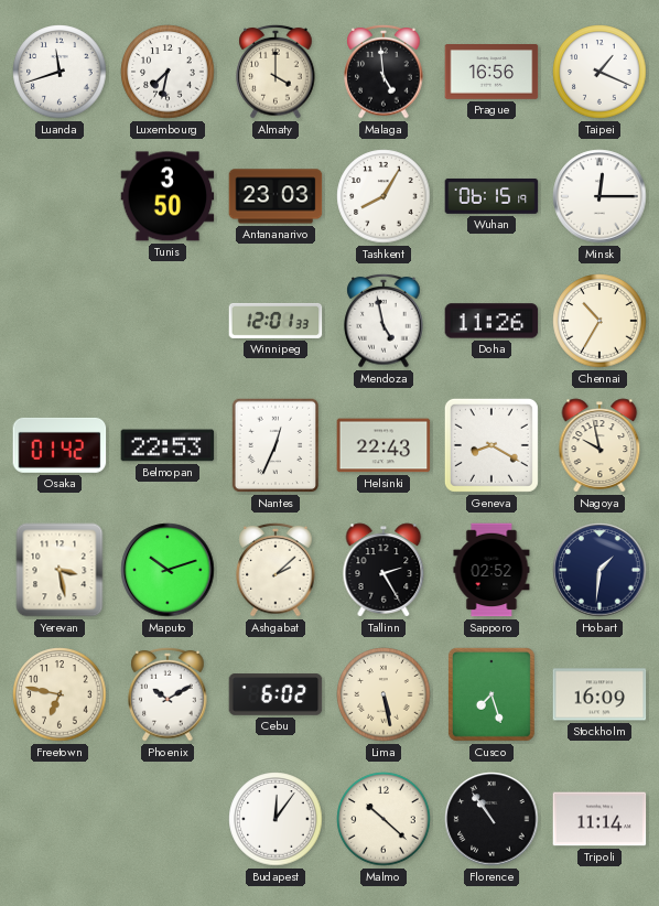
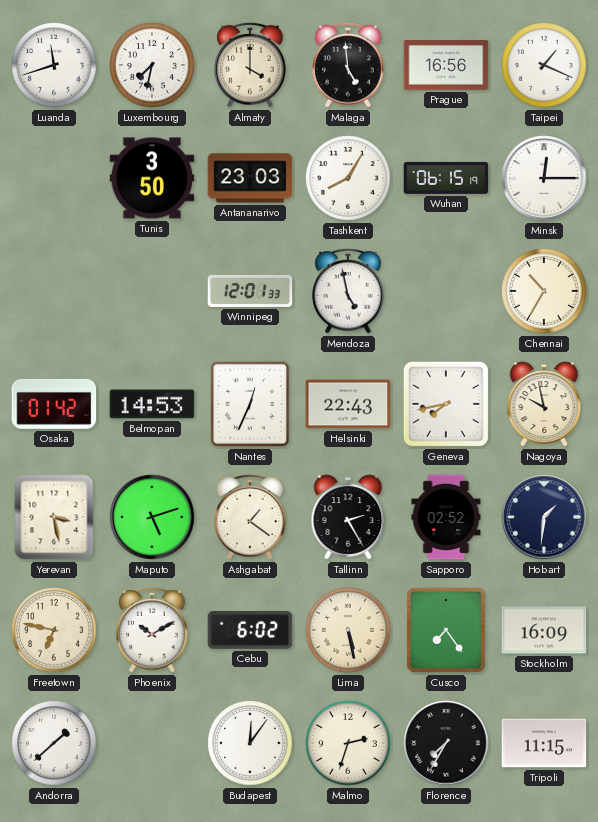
Doha: 11:26 -> none
Belmopan: 22:53 -> 14:53
Geneva: 8:20 -> 7:43
Maputo: 10:12 -> 5:12
Ashgabat: 2:08 -> 1:21
Cusco: 7:27 -> 7:24
Andorra: none -> 1:38
Malmo: 10:22 -> 2:33
Florence: 10:54 -> 7:35
Tripoli: 11:14 -> 11:15
